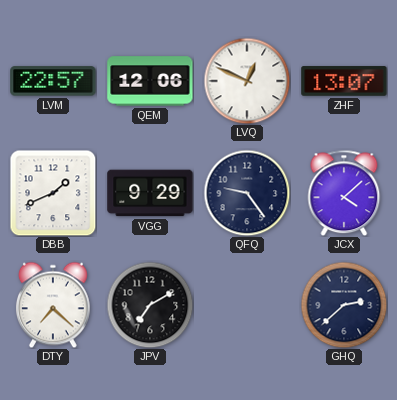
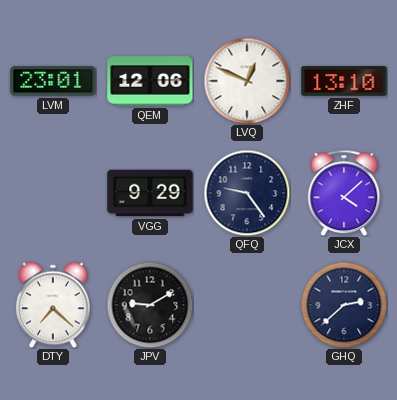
LVM: 22:57 -> 23:01
ZHF: 13:07 -> 13:10
DBB: 1:41 -> none
JPV: 7:10 -> 9:10
